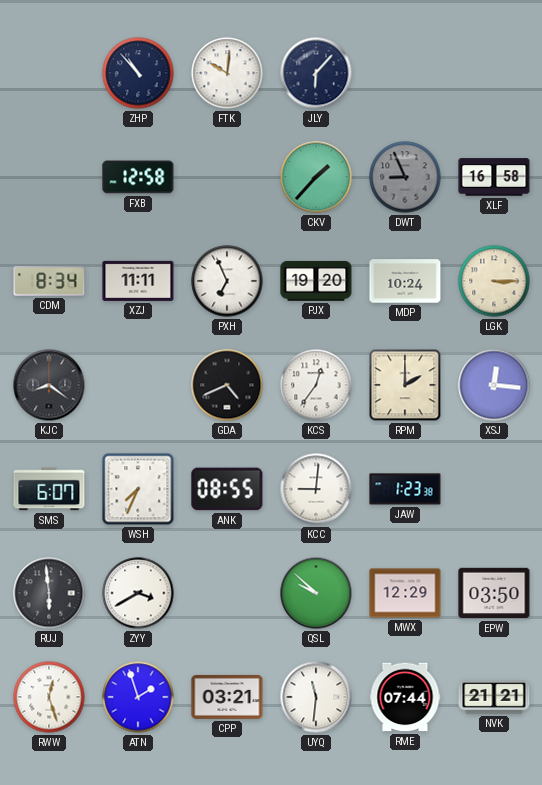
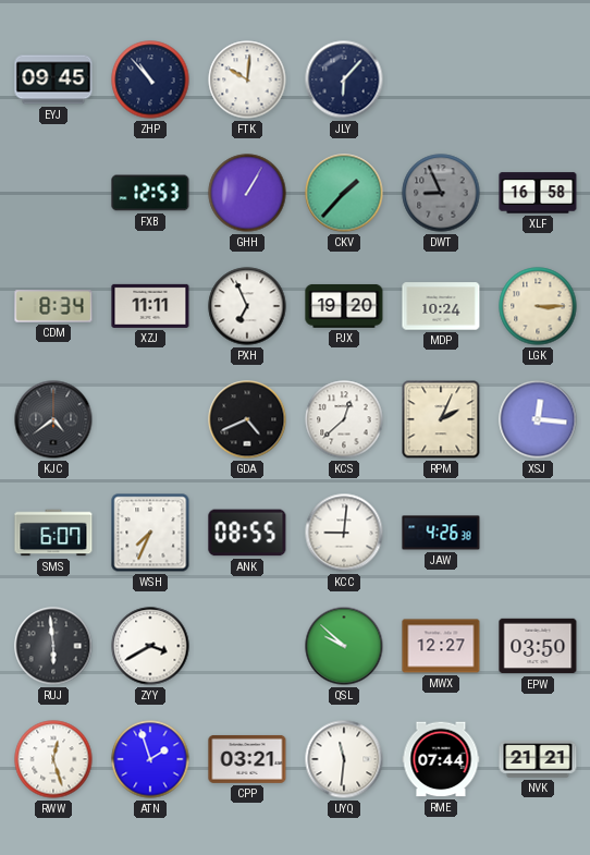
EYJ: none -> 09:45
FXB: 12:58 -> 12:53
GHH: none -> 1:05
KJC: 8:21 -> 4:39
KCS: 12:36 -> 12:38
RPM: 2:00 -> 2:04
JAW: 1:23 -> 4:26
MWX: 12:29 -> 12:27
